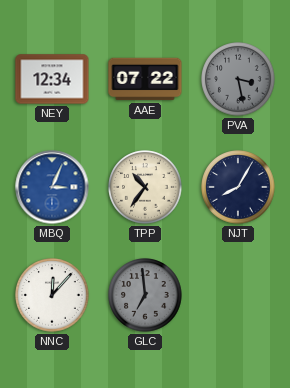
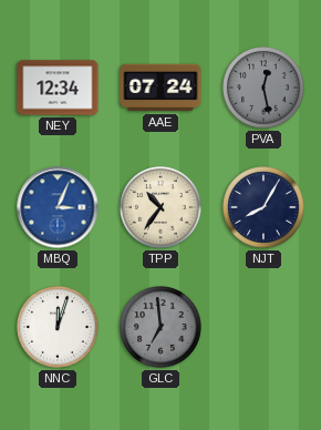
AAE: 07:22 -> 07:24
PVA: 3:28 -> 12:28
NNC: 12:07 -> 12:03
